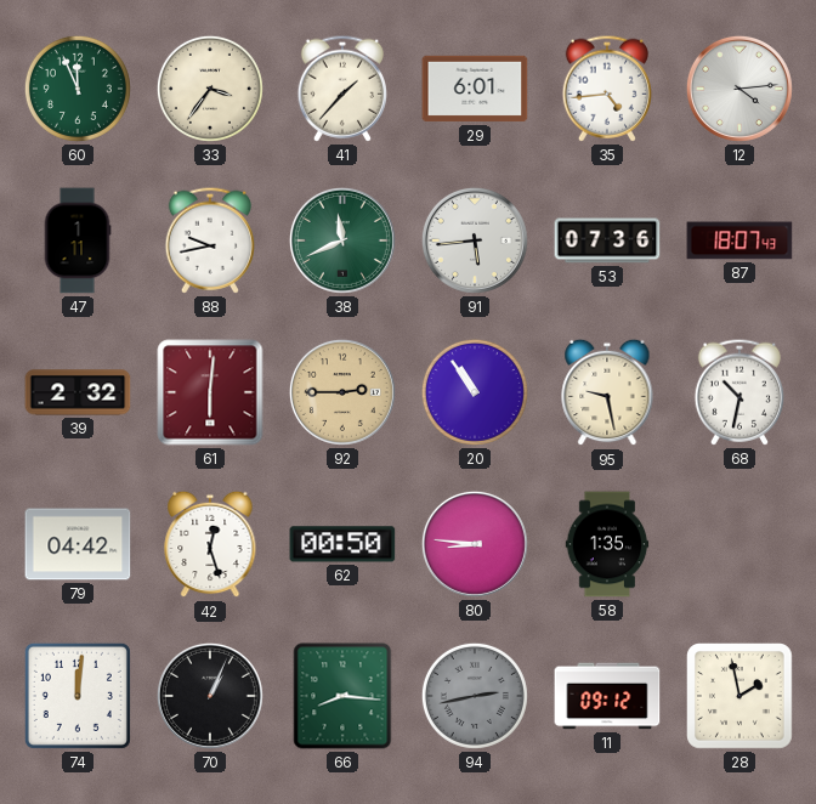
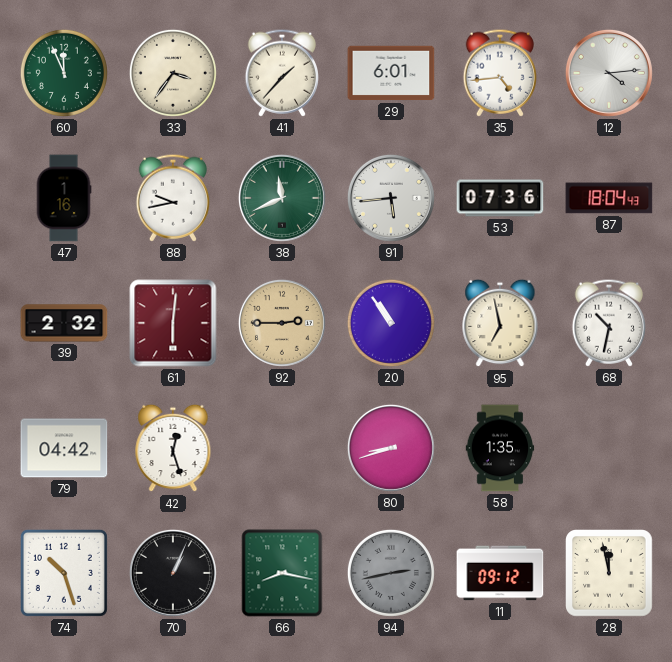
47: 1:11 -> 1:16
87: 18:07 -> 18:04
95: 9:28 -> 6:58
62: 00:50 -> none
80: 8:46 -> 8:42
74: 12:01 -> 10:27
66: 8:16 -> 8:17
28: 1:58 -> 11:58
